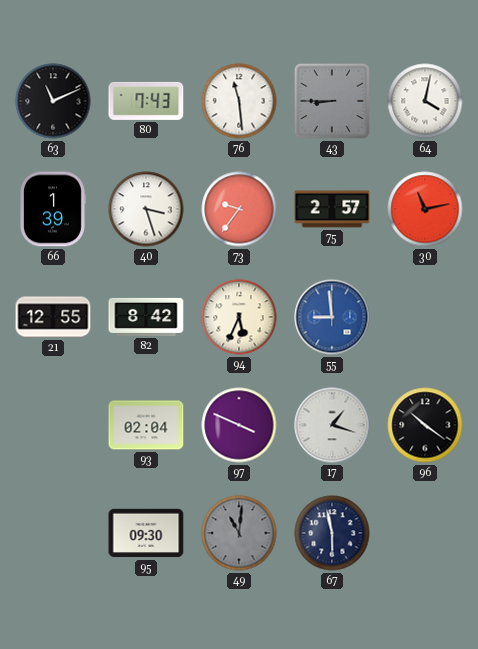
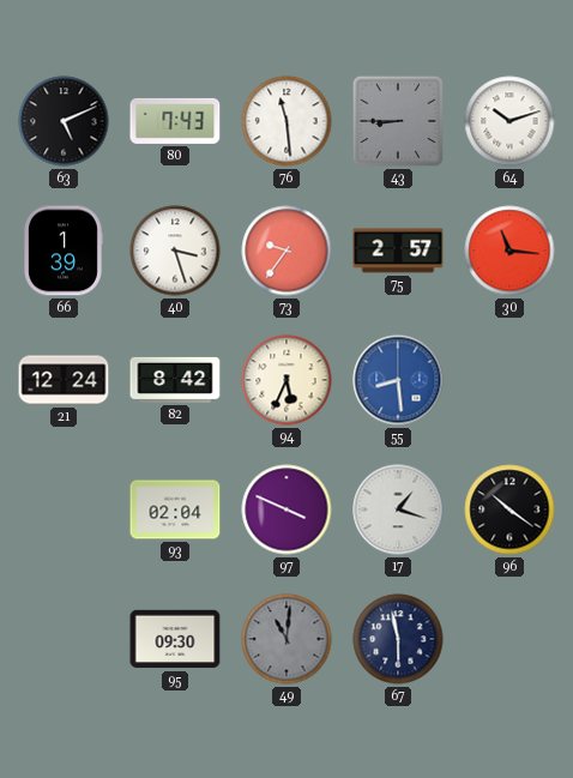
63: 11:11 -> 5:11
64: 4:02 -> 10:12
30: 11:13 -> 11:16
21: 12:55 -> 12:24
55: 8:59 -> 8:29
